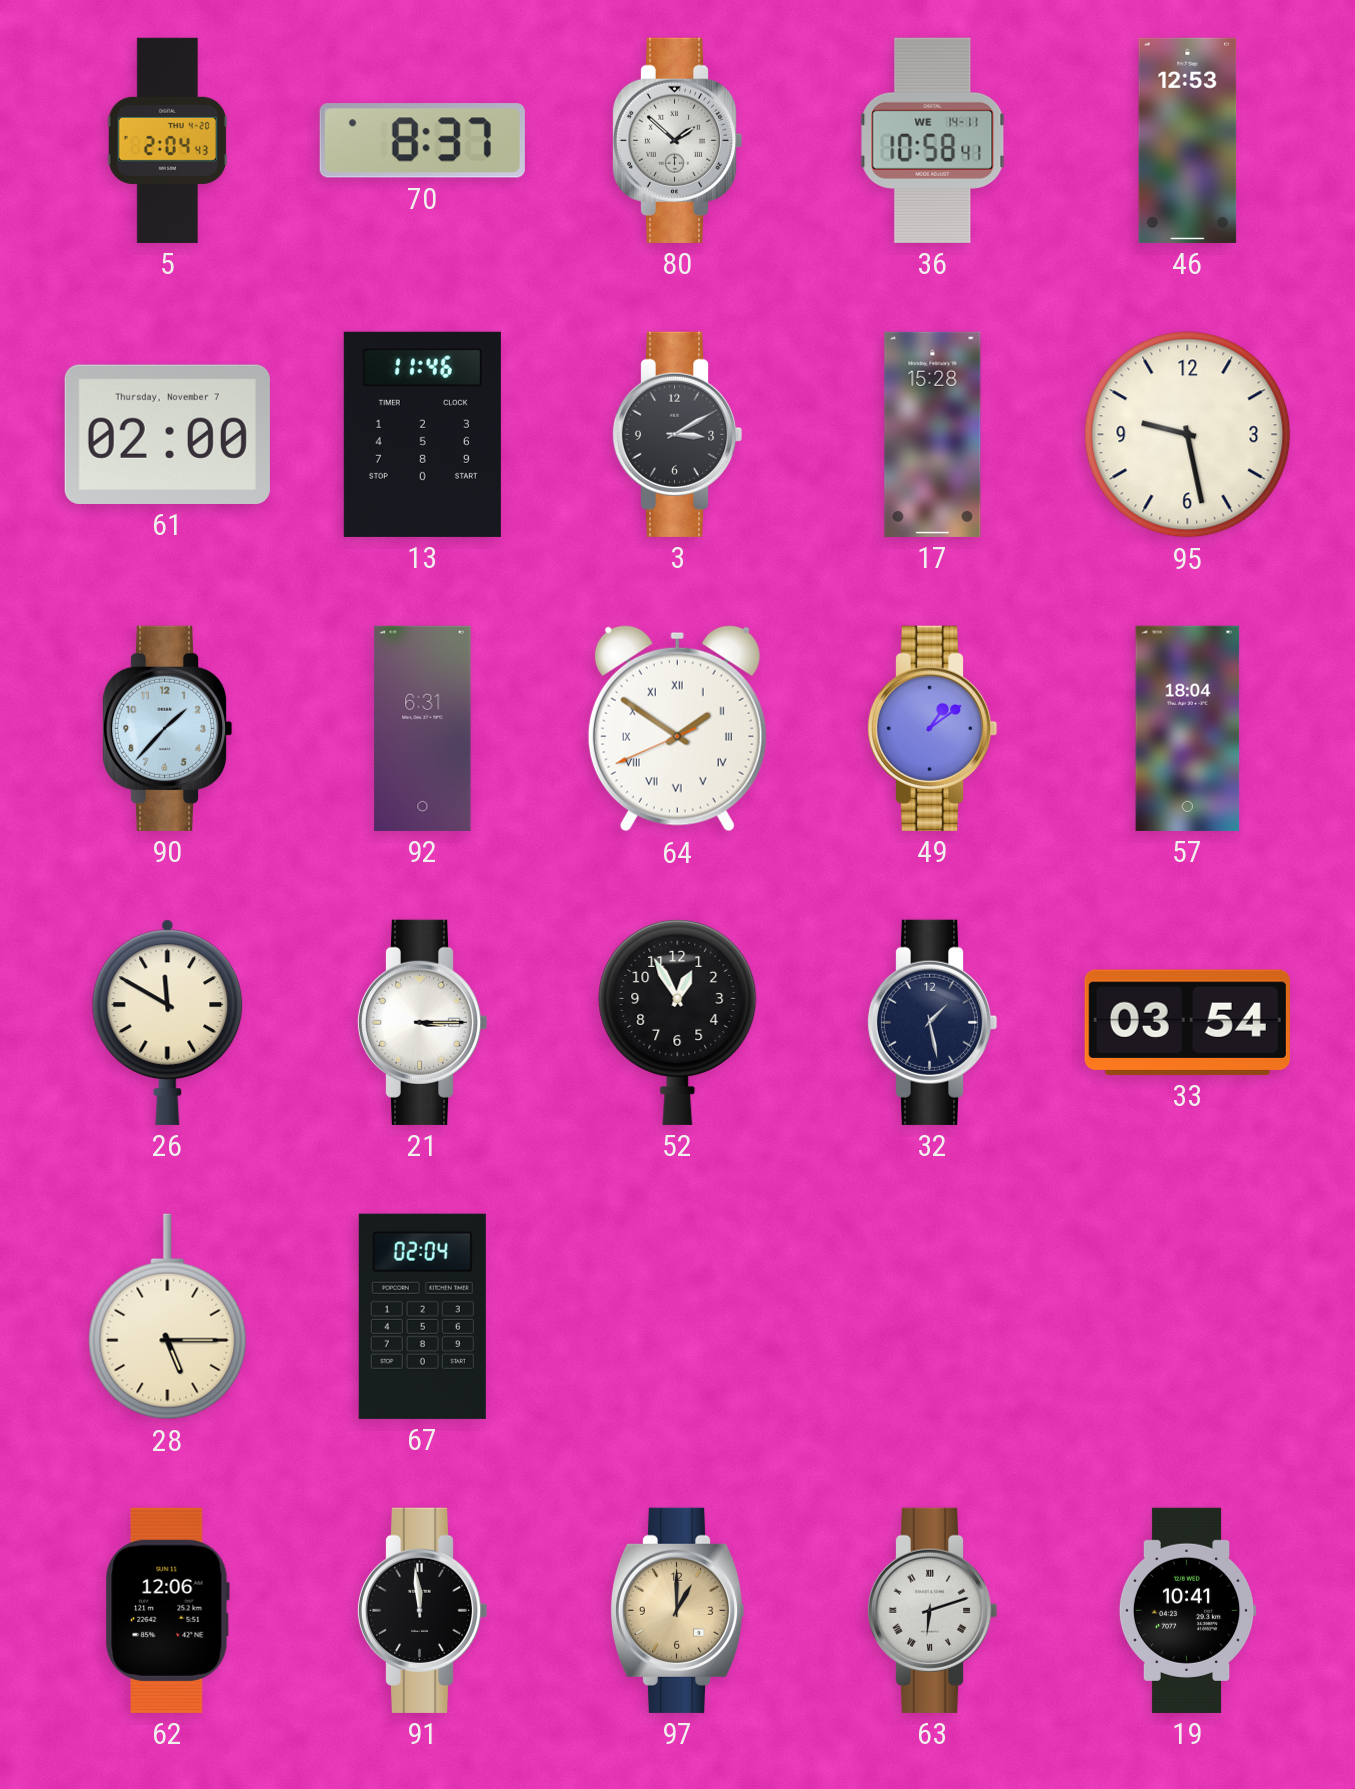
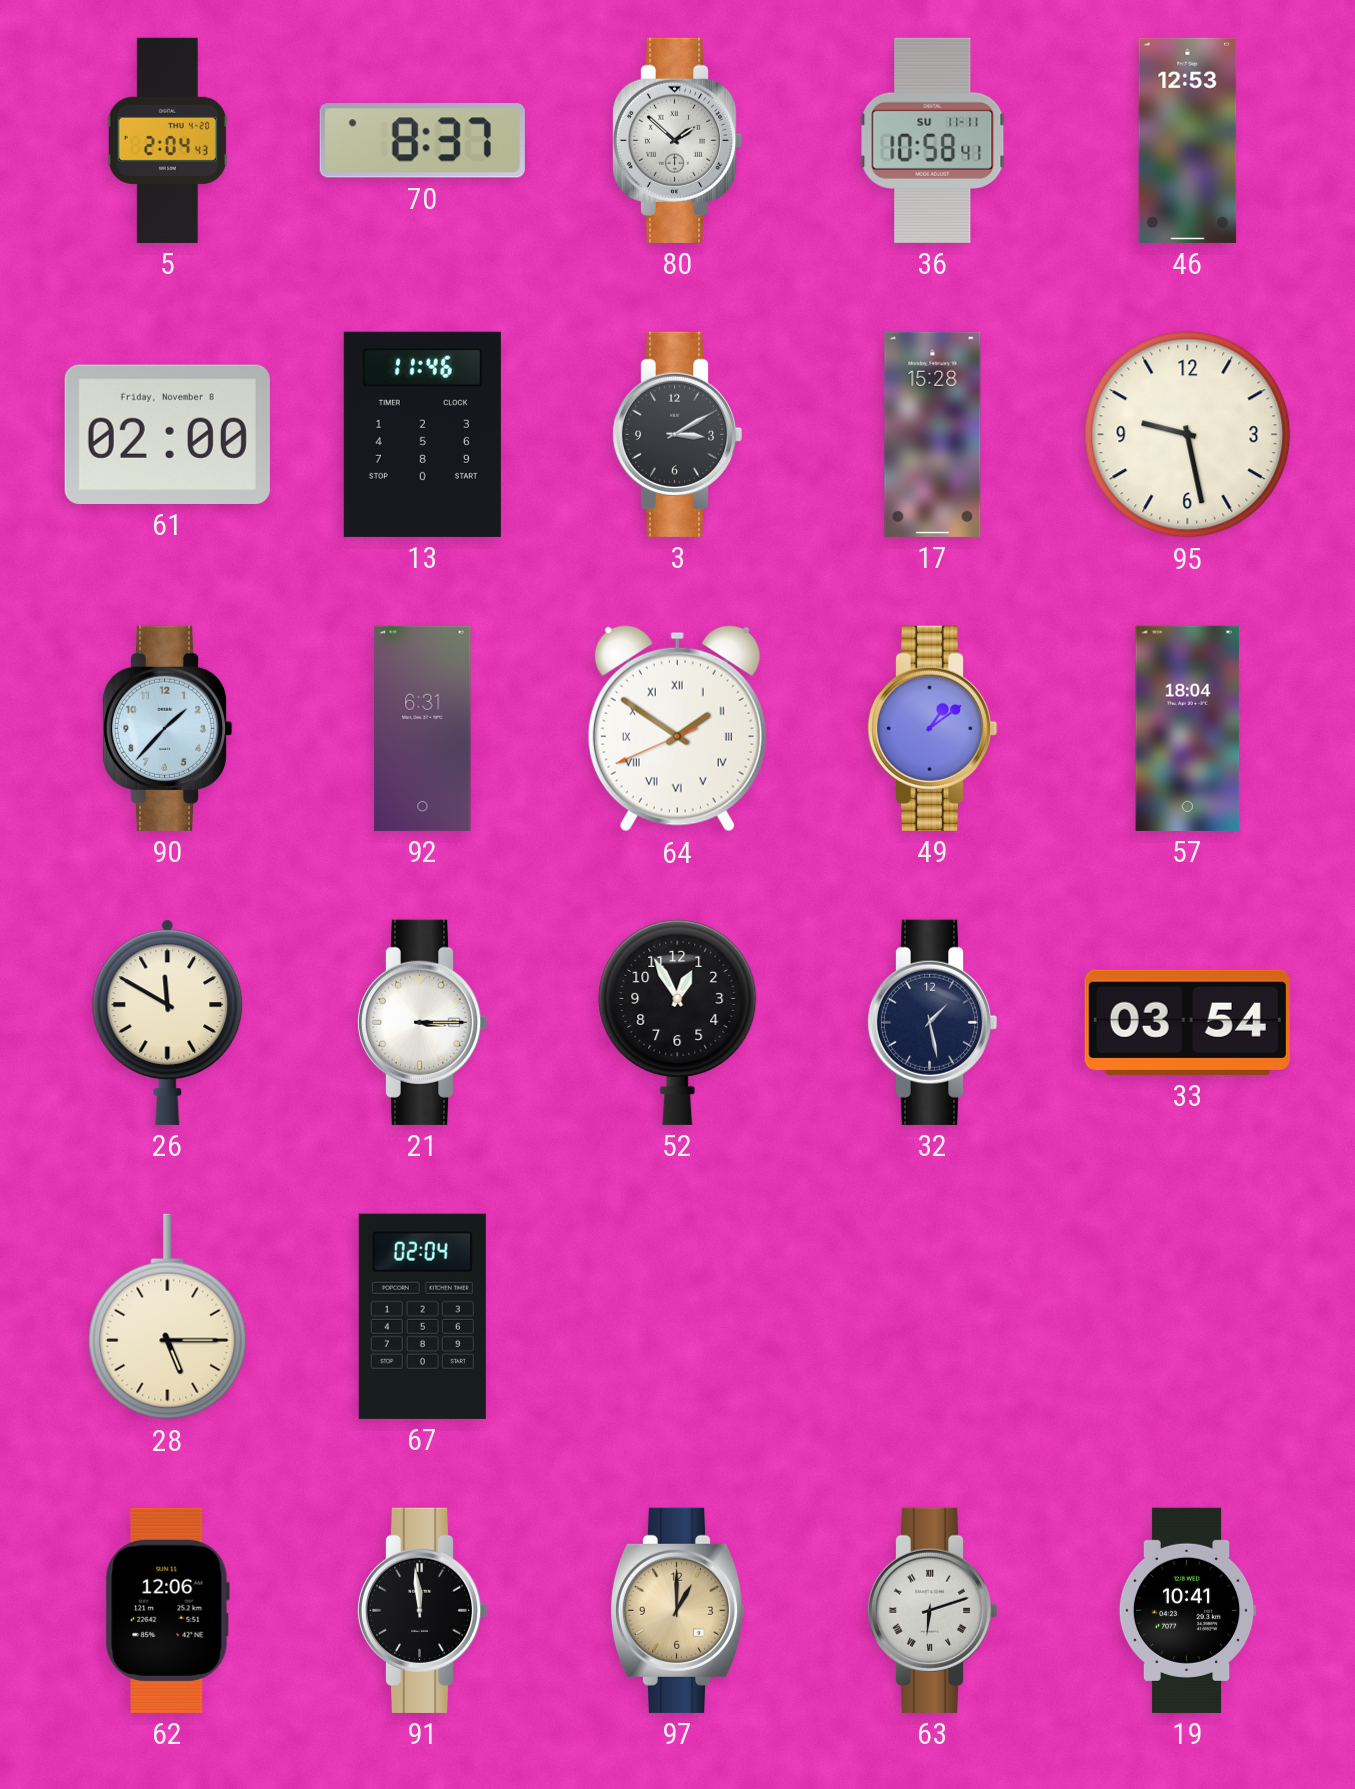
36 date: WE 14-11 -> SU 11-11
61 date: Thursday, November 7 -> Friday, November 8
